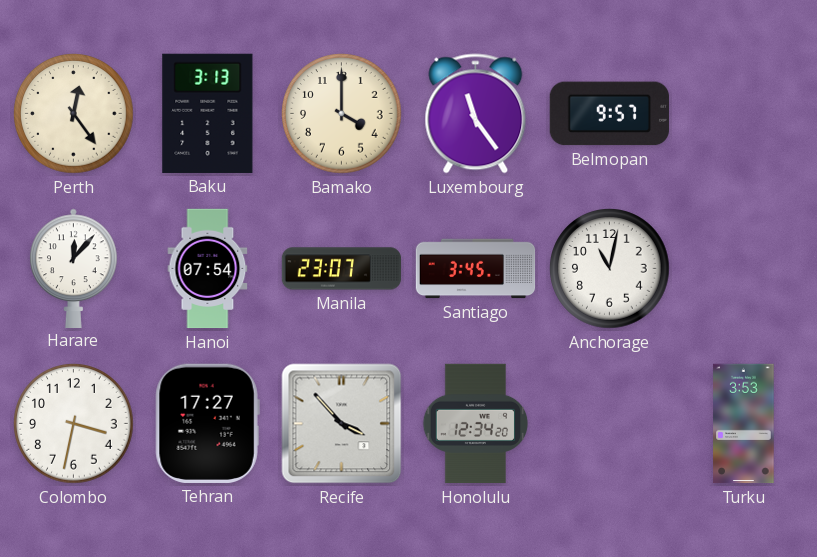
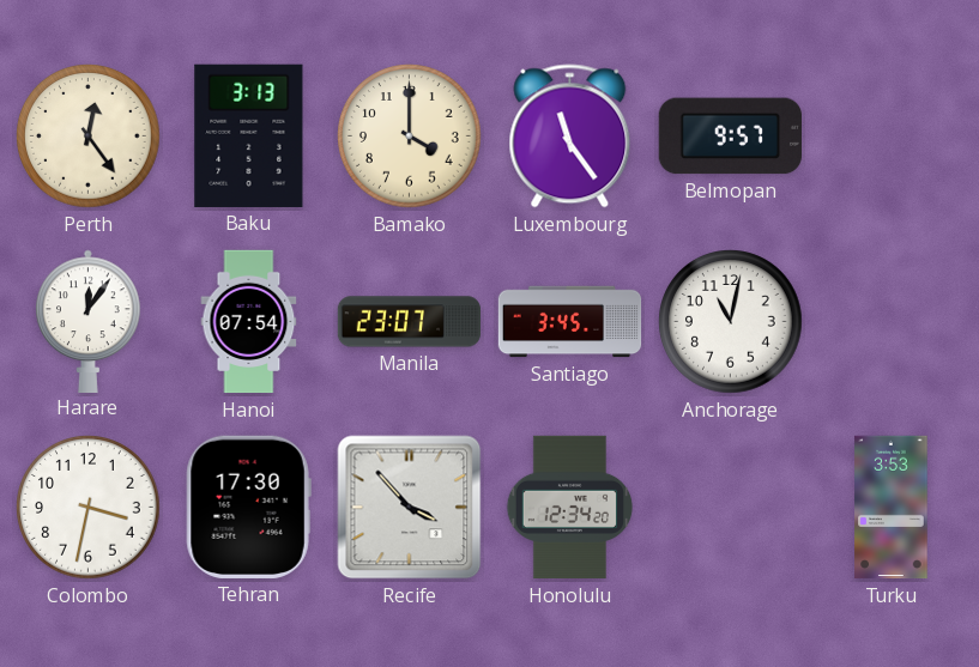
Harare: 12:07 -> 12:06
Tehran: 17:27 -> 17:30
